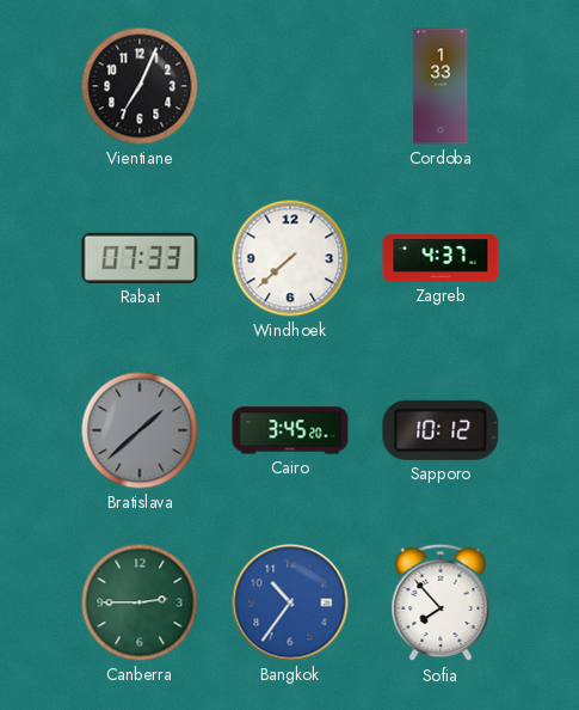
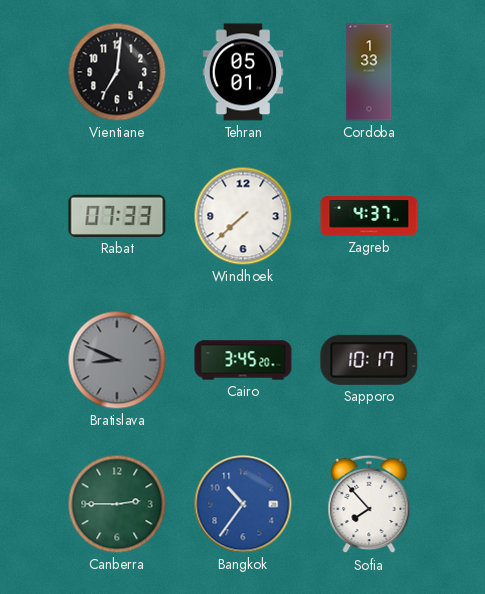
Vientiane: 7:04 -> 7:01
Tehran: none -> 05:01
Bratislava: 1:38 -> 8:49
Sapporo: 10:12 -> 10:17
